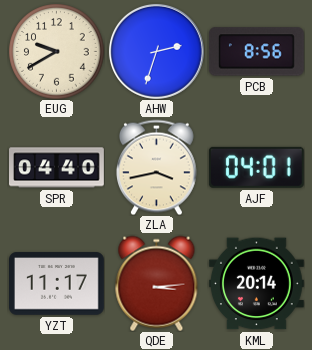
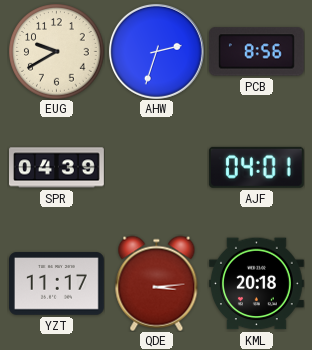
SPR: 04:40 -> 04:39
ZLA: 3:43 -> none
KML: 20:14 -> 20:18
